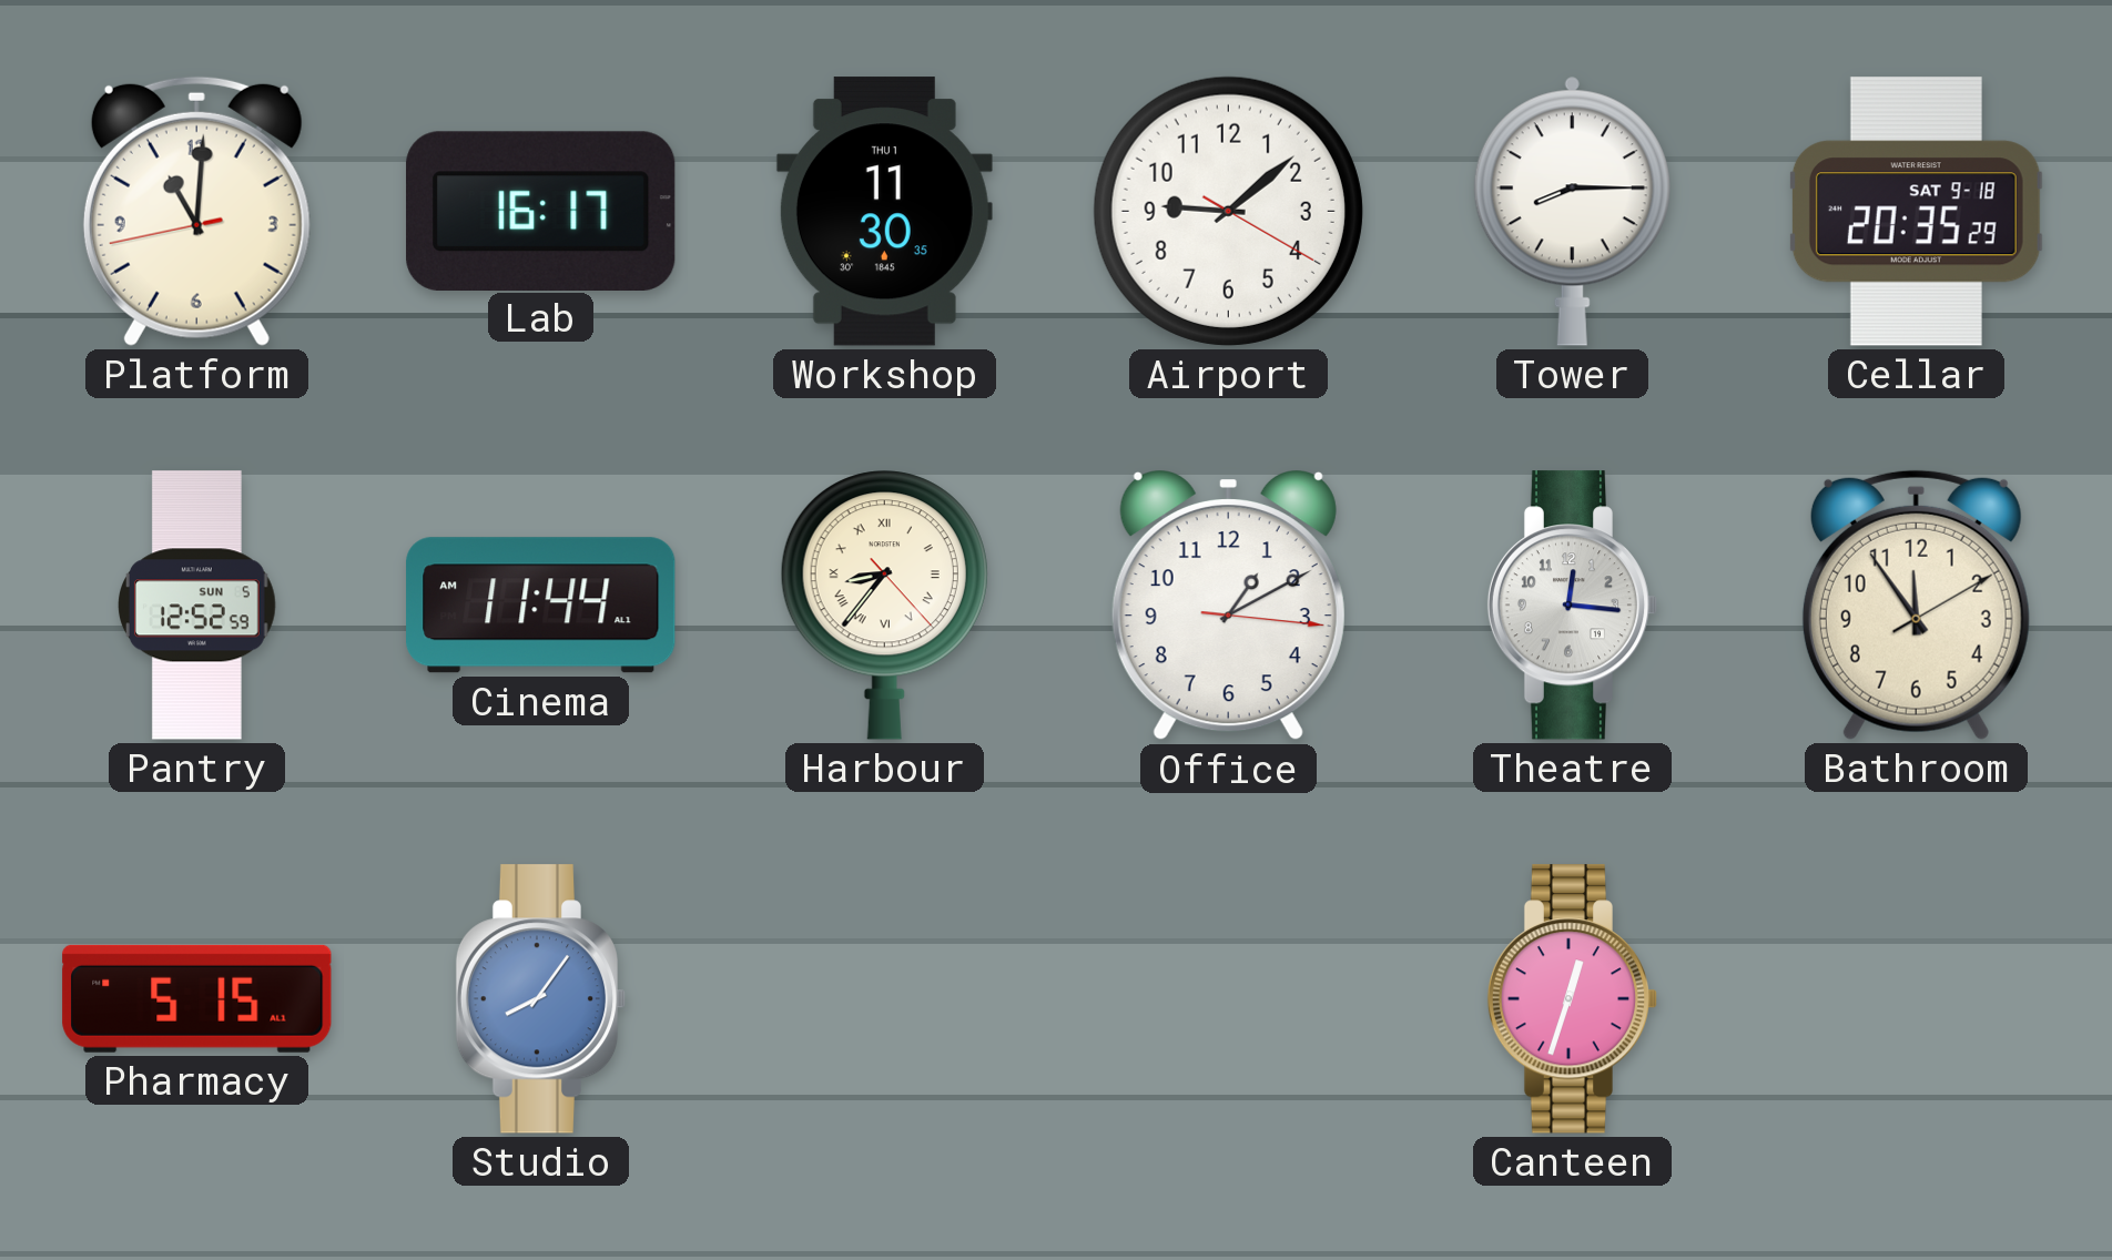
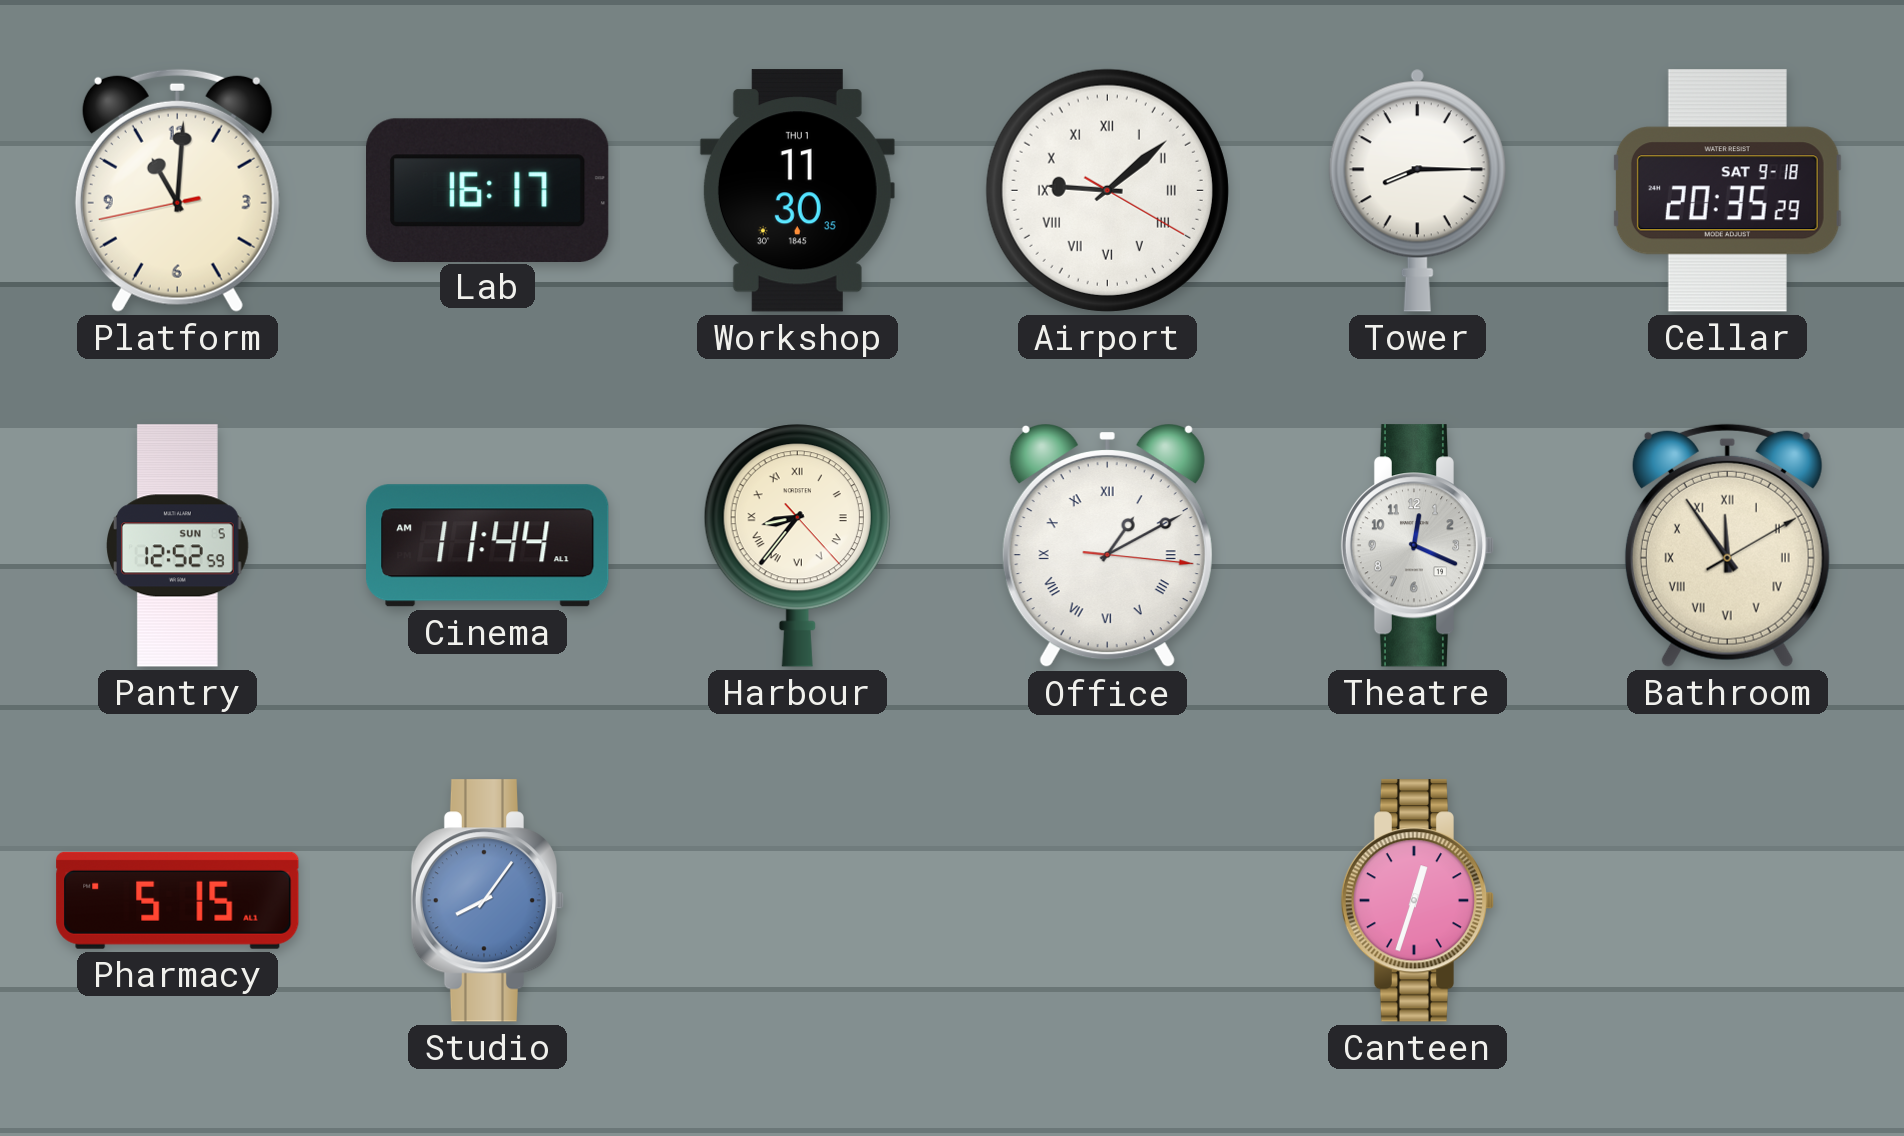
Airport numerals: Arabic -> Roman
Office numerals: Arabic -> Roman
Theatre: 12:16 -> 12:19
Bathroom numerals: Arabic -> Roman
